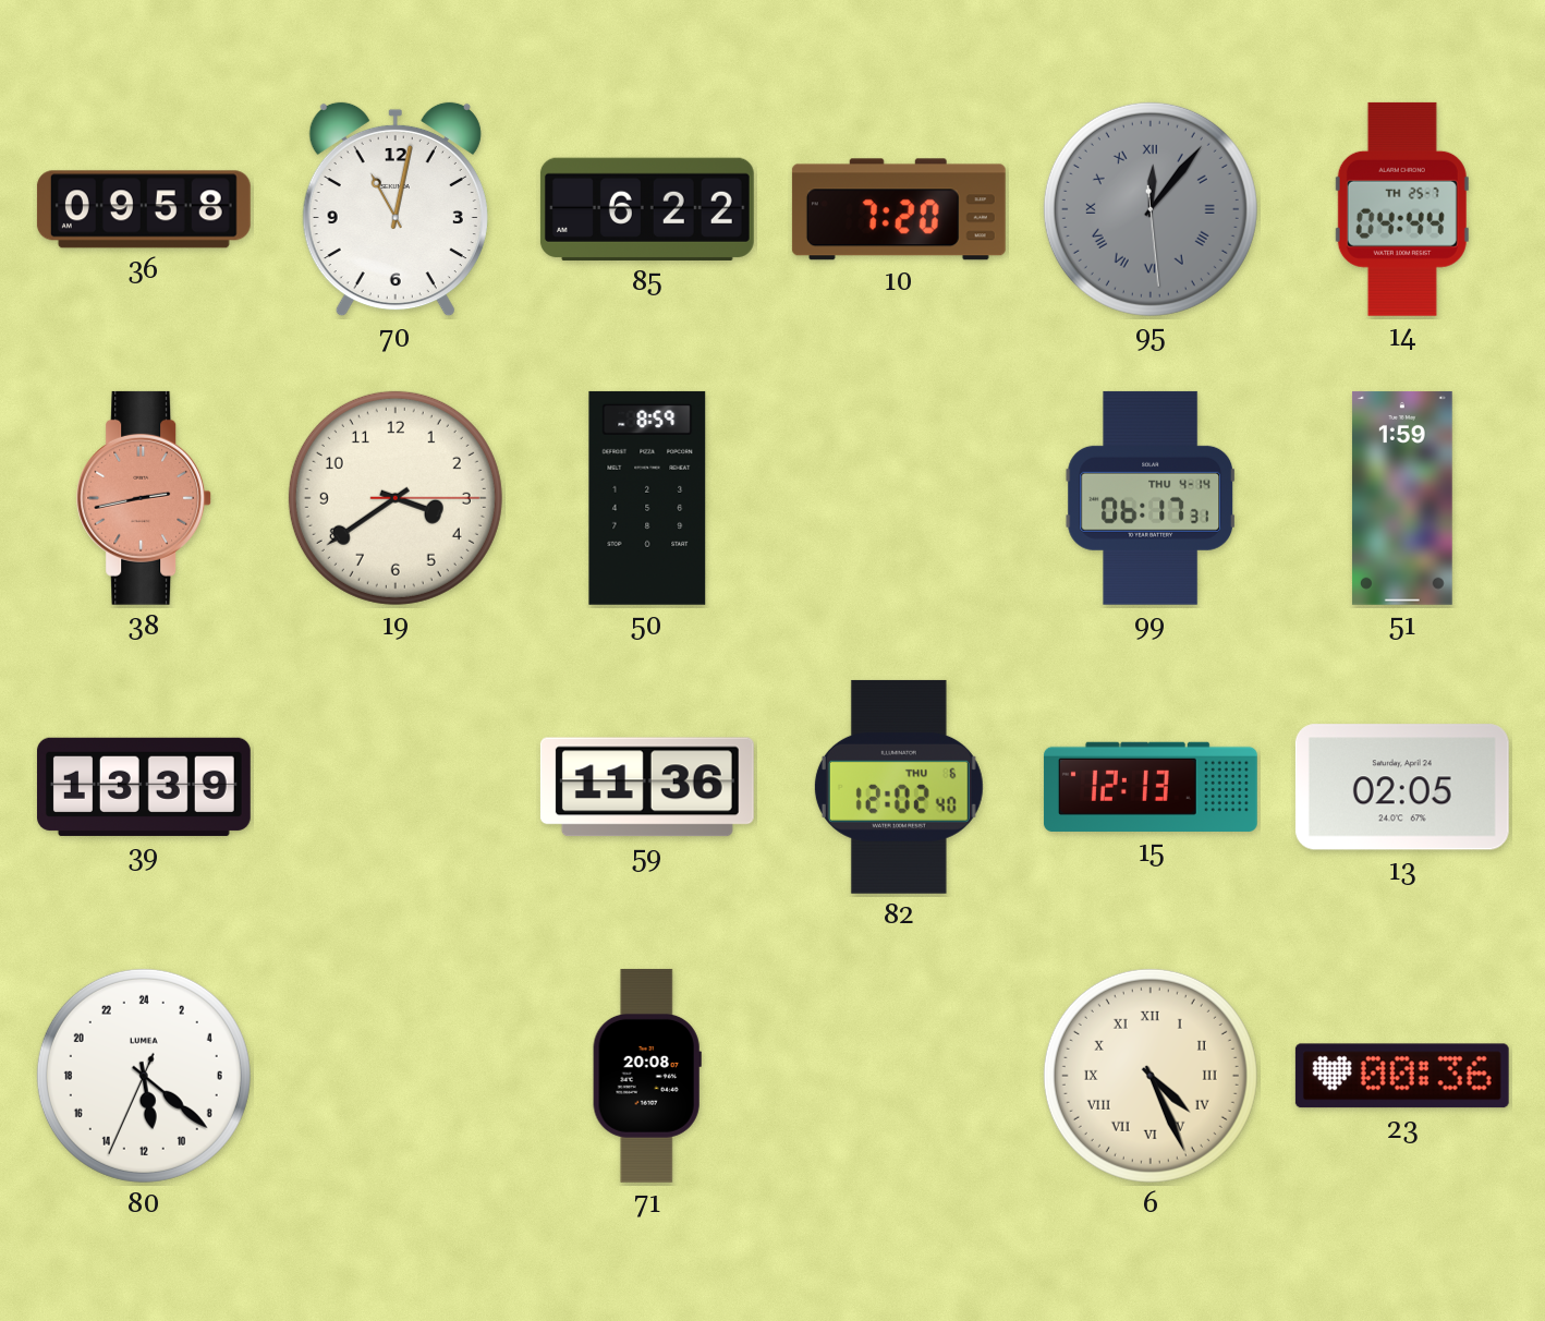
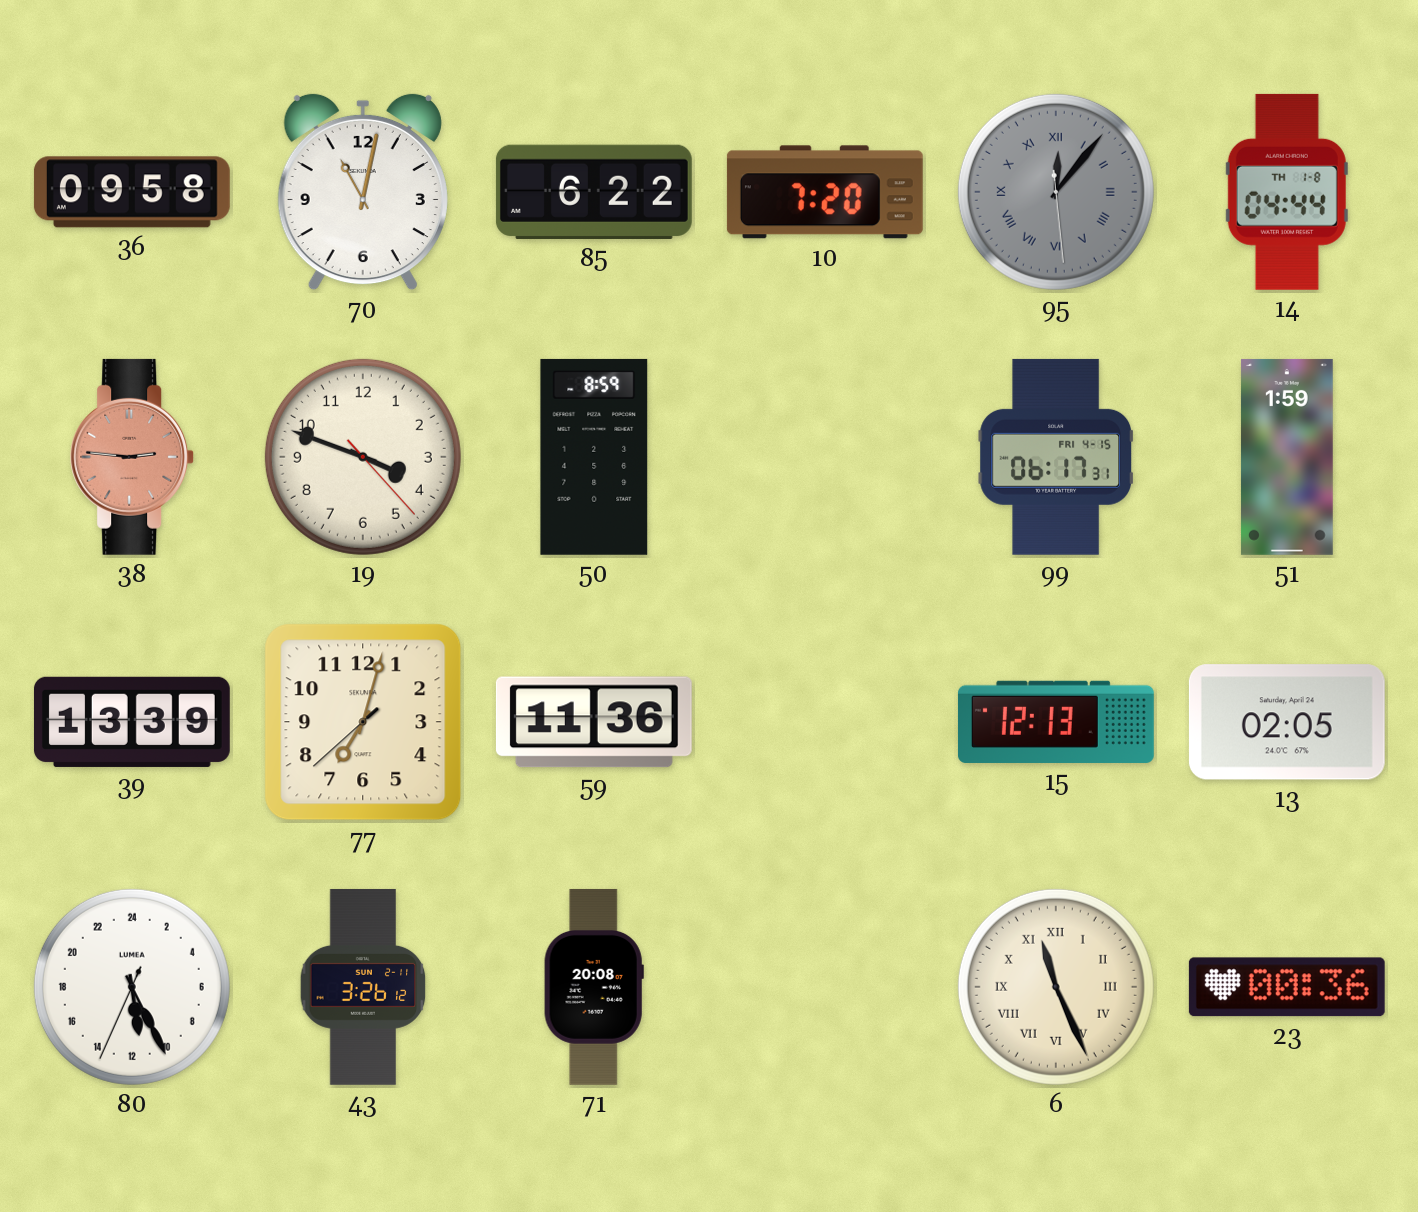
14 date: TH 25-7 -> TH 1-8
38: 2:43 -> 2:46
19: 3:39 -> 3:48
99 date: THU 4-14 -> FRI 4-15
77: none -> 7:02
82: 12:02 -> none
80: 11:21 -> 11:25
43: none -> 3:26
6: 4:26 -> 11:26
